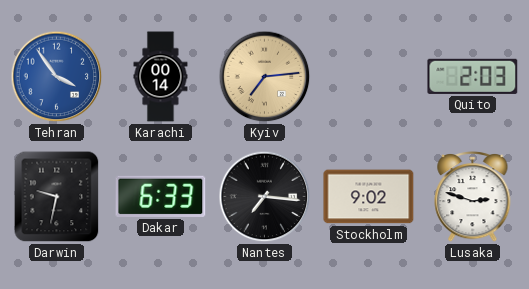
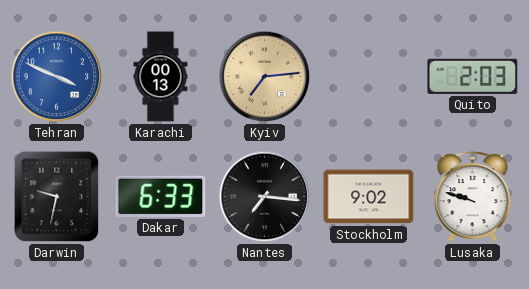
Tehran: 3:54 -> 3:49
Karachi: 00:14 -> 00:13
Lusaka: 2:48 -> 9:48
